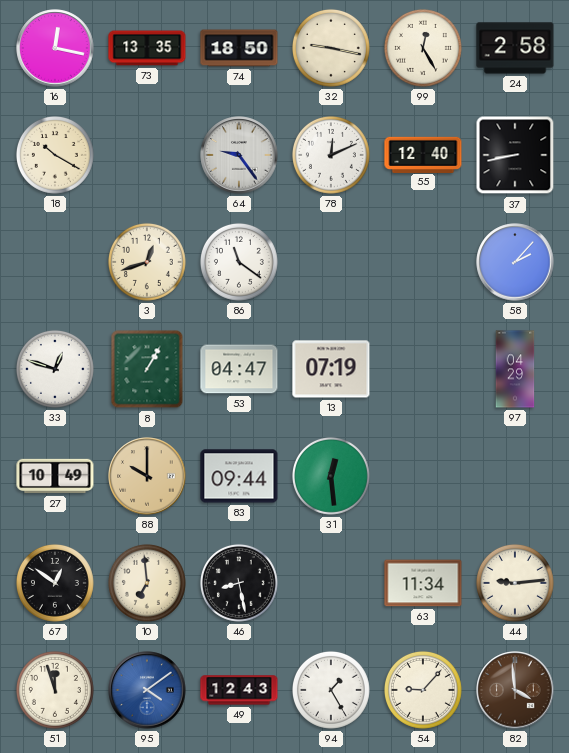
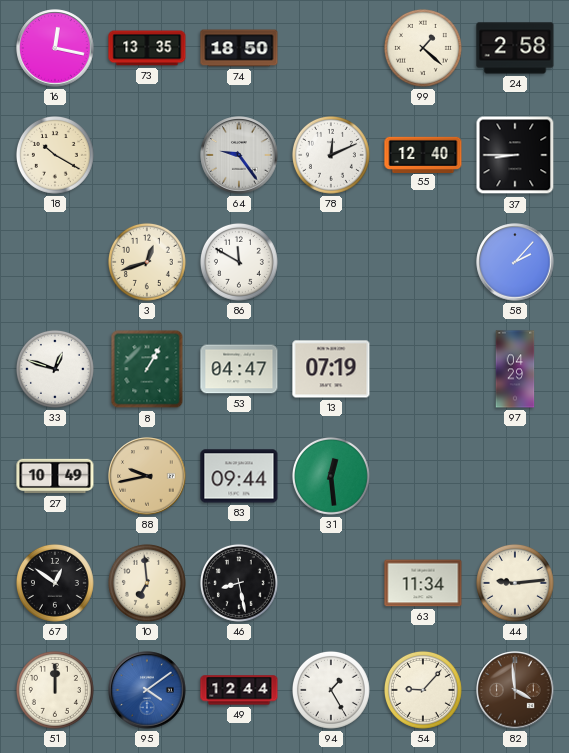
32: 9:17 -> none
99: 12:25 -> 1:22
37: 8:43 -> 8:45
86: 11:21 -> 11:50
88: 10:00 -> 9:43
51: 11:57 -> 12:00
49: 12:43 -> 12:44
